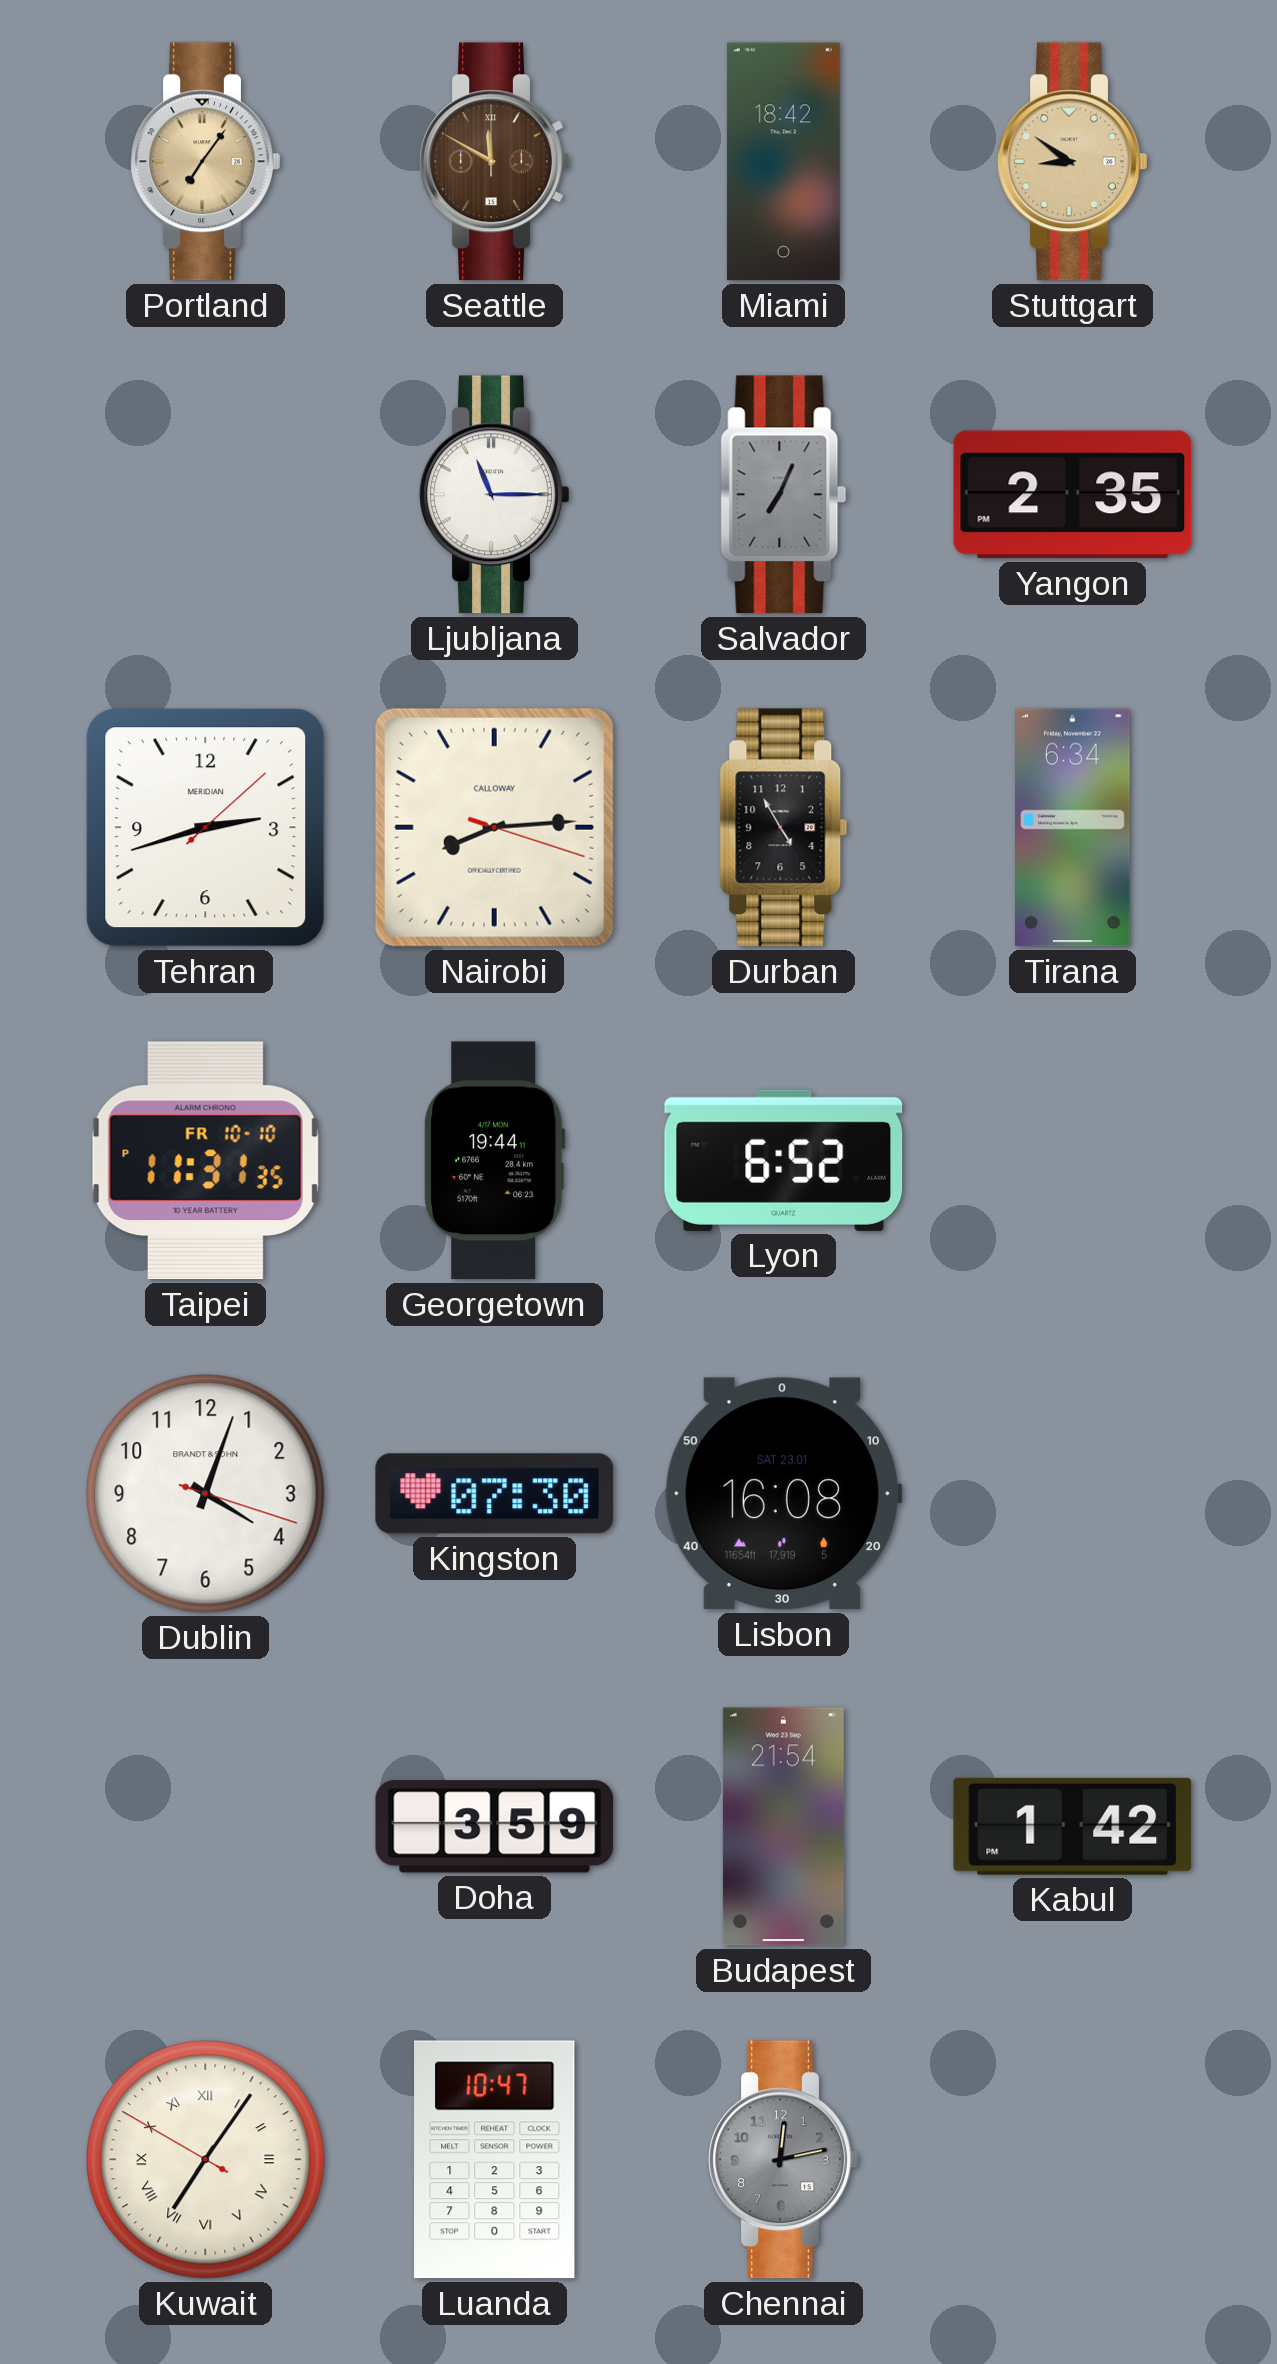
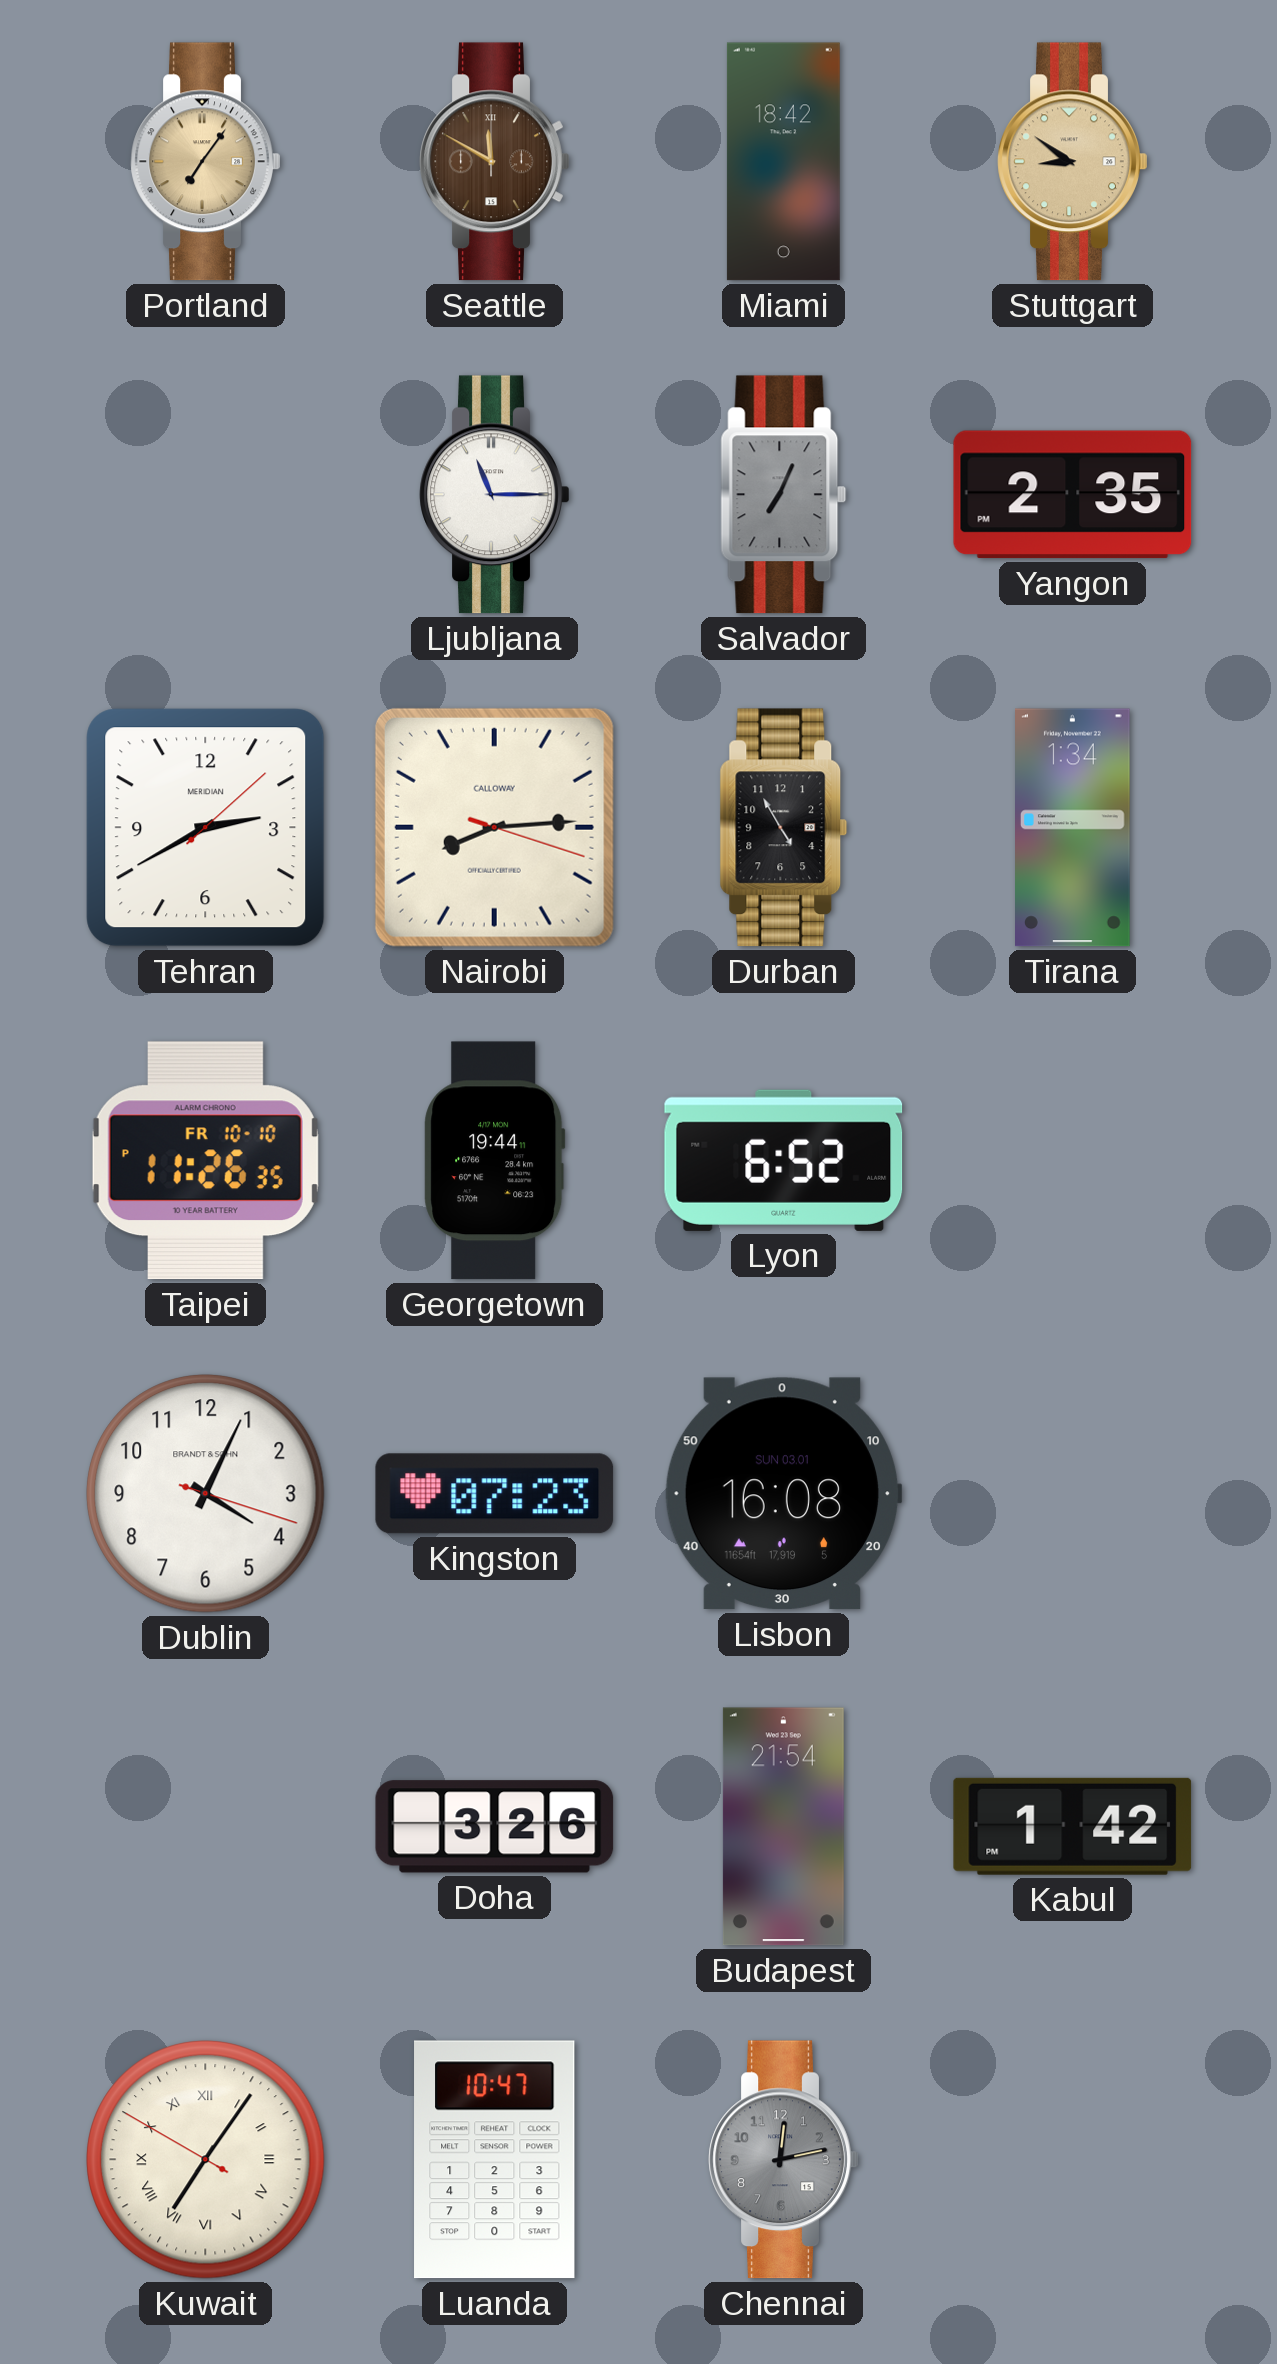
Tehran: 2:42 -> 2:40
Tirana: 6:34 -> 1:34
Taipei: 11:31 -> 11:26
Dublin: 4:03 -> 4:04
Kingston: 07:30 -> 07:23
Lisbon date: SAT 23.01 -> SUN 03.01
Doha: 3:59 -> 3:26
